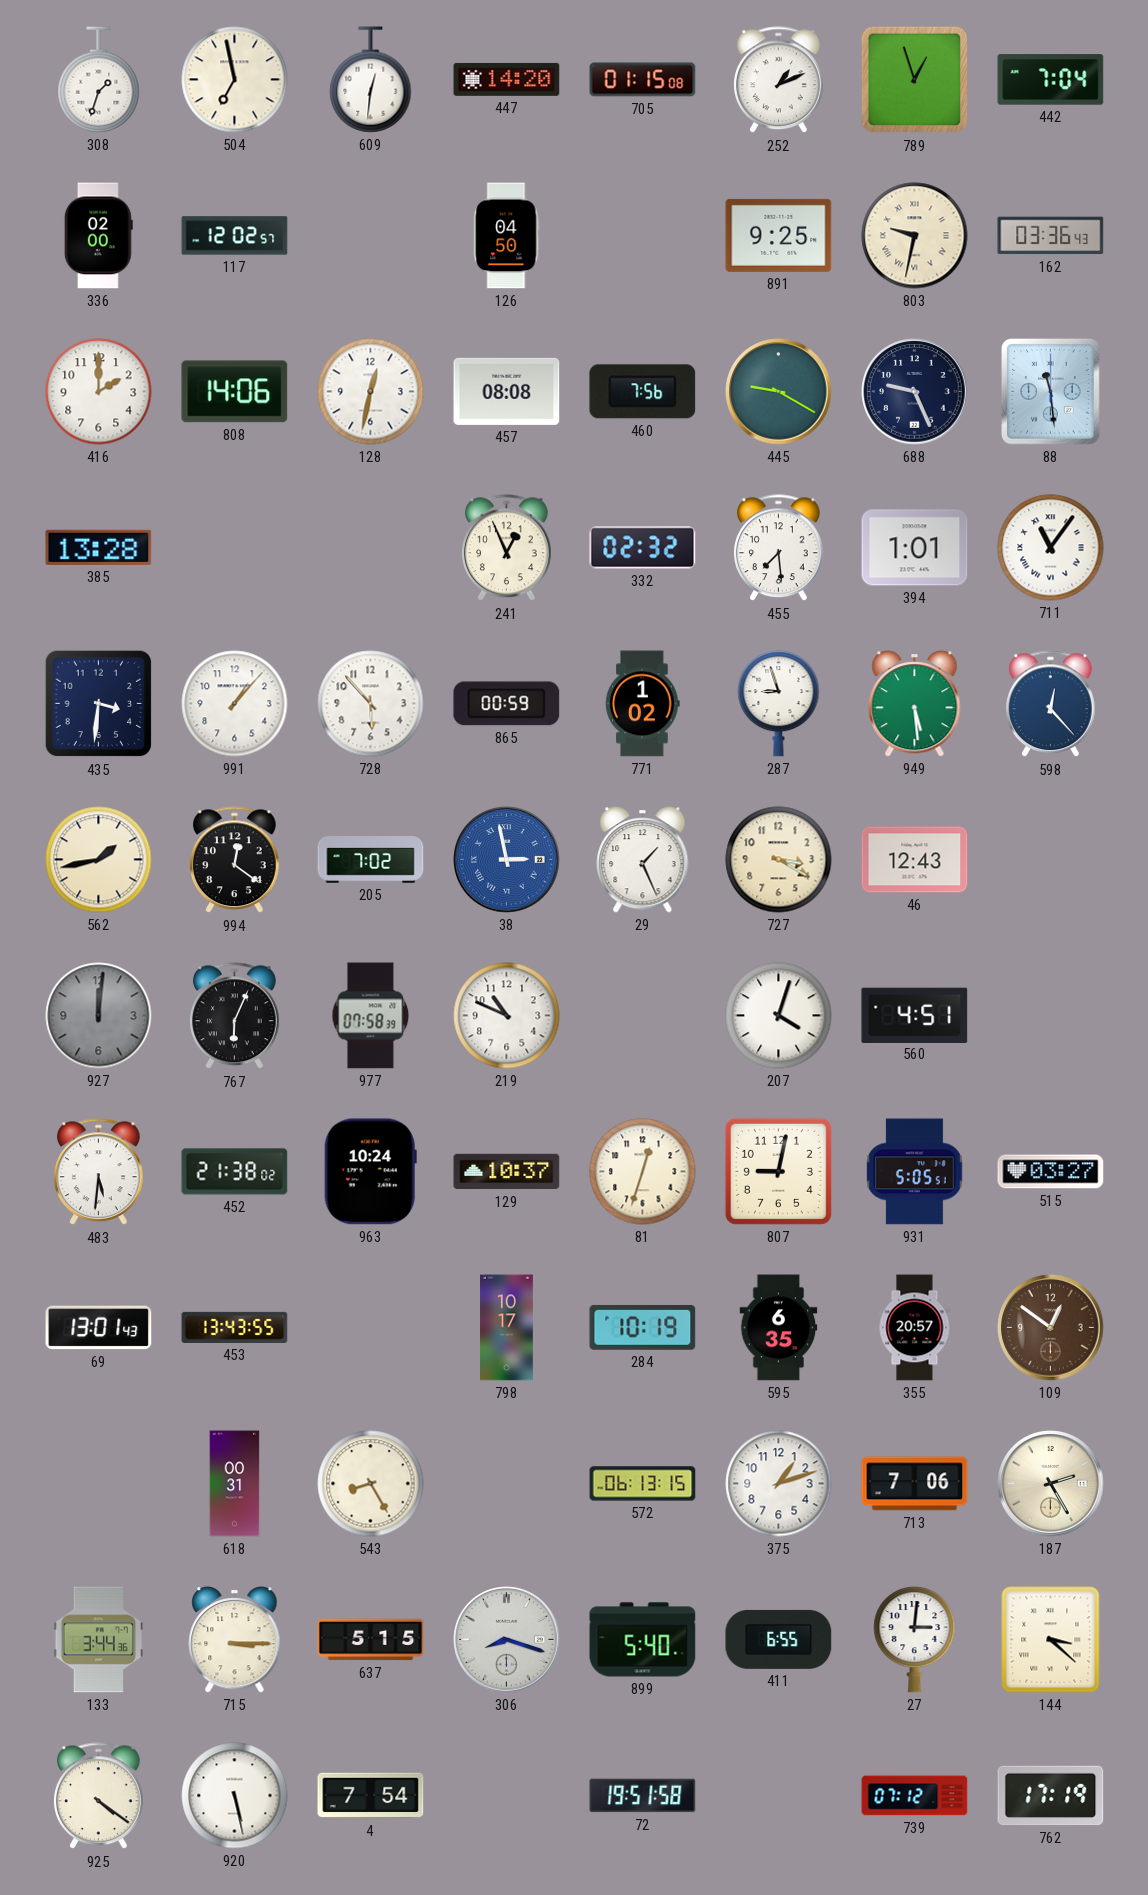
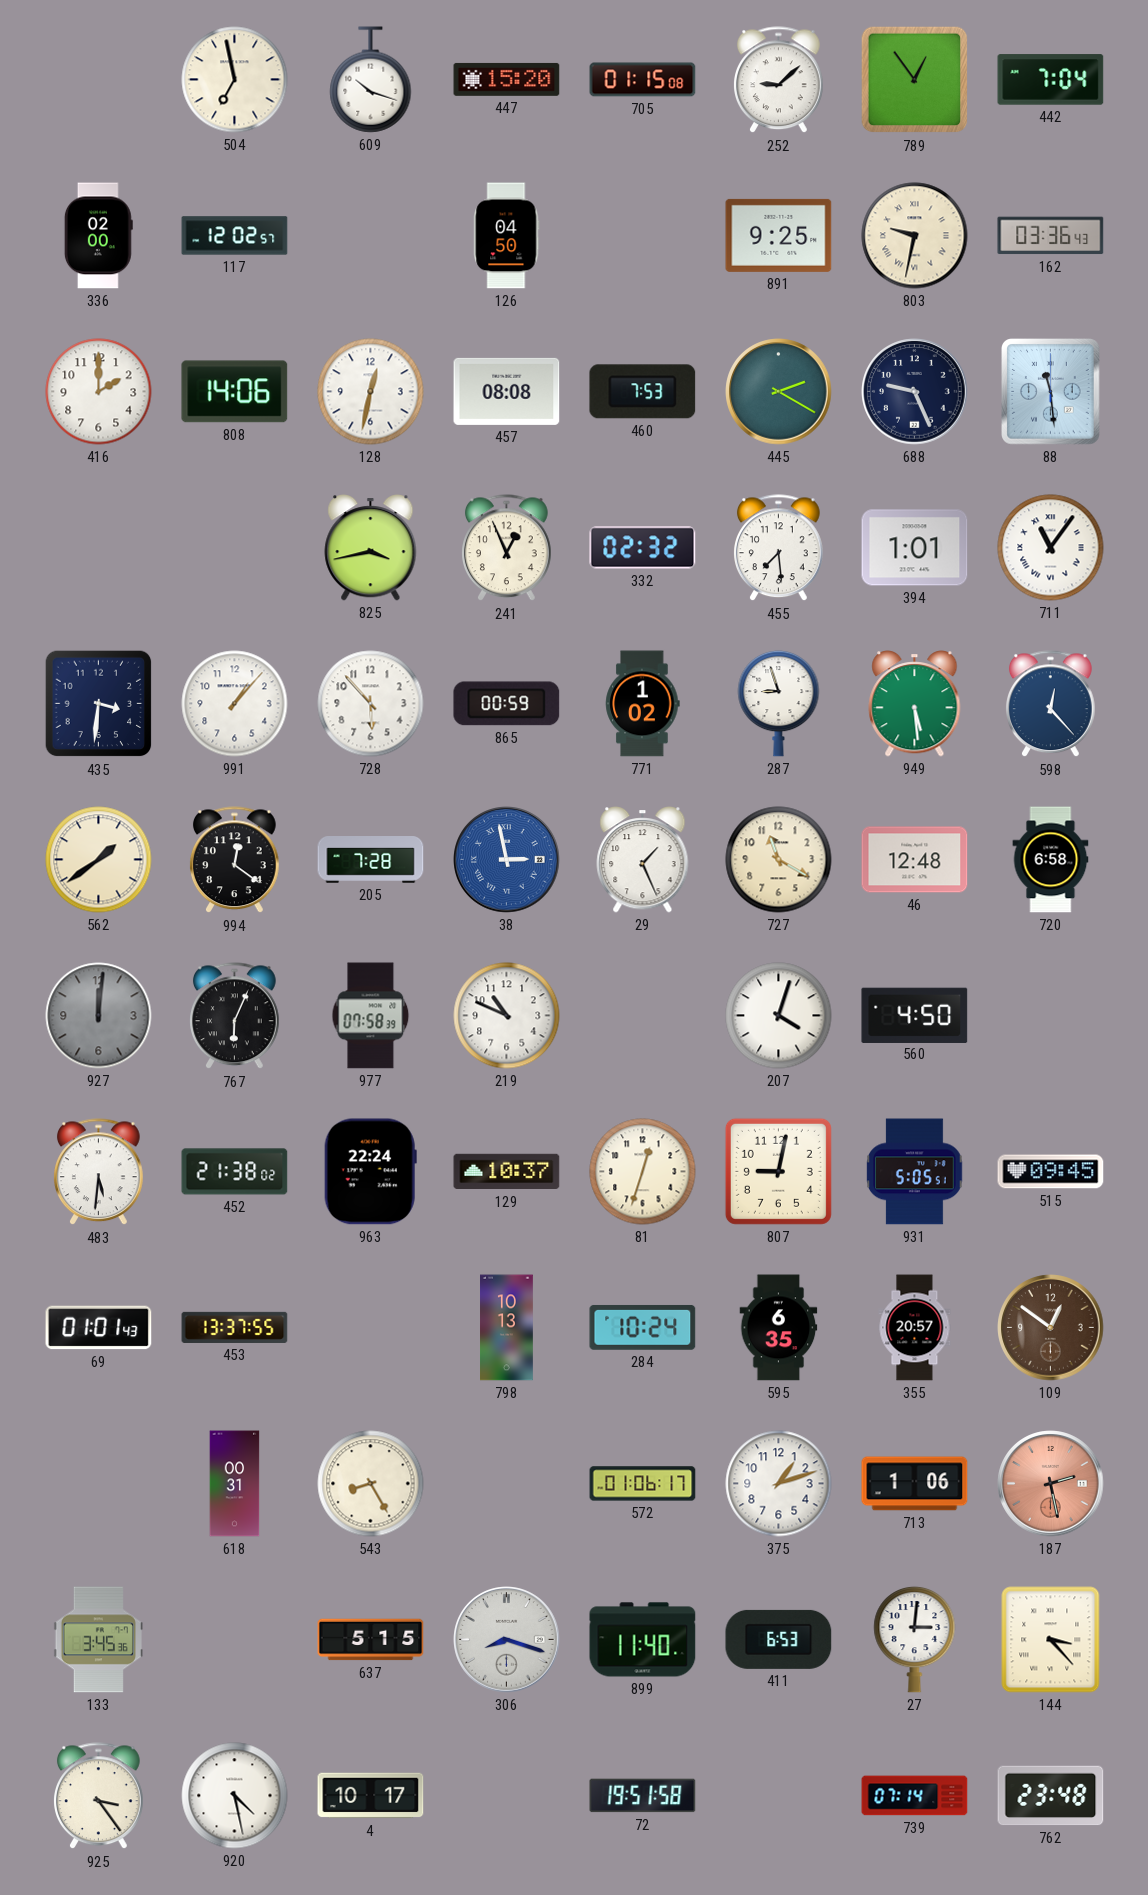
308: 1:33 -> none
609: 12:31 -> 10:18
447: 14:20 -> 15:20
252: 1:11 -> 9:08
789: 12:57 -> 12:54
460: 7:56 -> 7:53
445: 9:20 -> 2:20
385: 13:28 -> none
825: none -> 3:43
562: 1:43 -> 1:39
205: 7:02 -> 7:28
727: 3:20 -> 11:20
46: 12:43 -> 12:48
720: none -> 6:58
560: 4:51 -> 4:50
963: 10:24 -> 22:24
515: 03:27 -> 09:45
69: 13:01 -> 01:01
453: 13:43 -> 13:37
798: 10:17 -> 10:13
284: 10:19 -> 10:24
572: 06:13 -> 01:06
713: 7:06 -> 1:06
187: 2:25 -> 2:28
187 dial: cream -> salmon
133: 3:44 -> 3:45
715: 3:15 -> none
899: 5:40 -> 11:40
411: 6:55 -> 6:53
144: 3:22 -> 3:23
925: 4:21 -> 3:24
920: 5:28 -> 4:28
4: 7:54 -> 10:17
739: 07:12 -> 07:14
762: 17:19 -> 23:48
